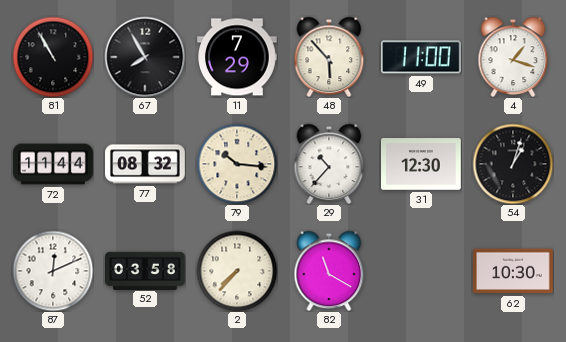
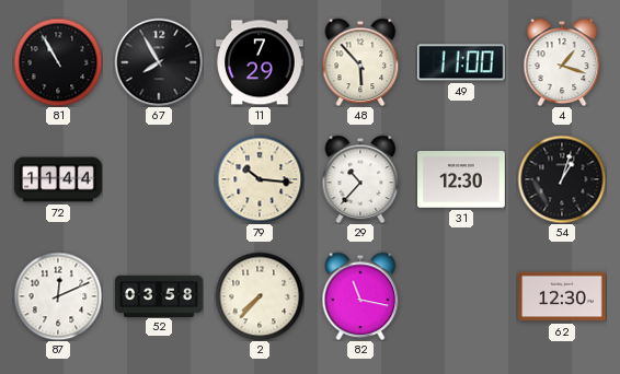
77: 08:32 -> none
82: 11:20 -> 11:17
62: 10:30 -> 12:30
